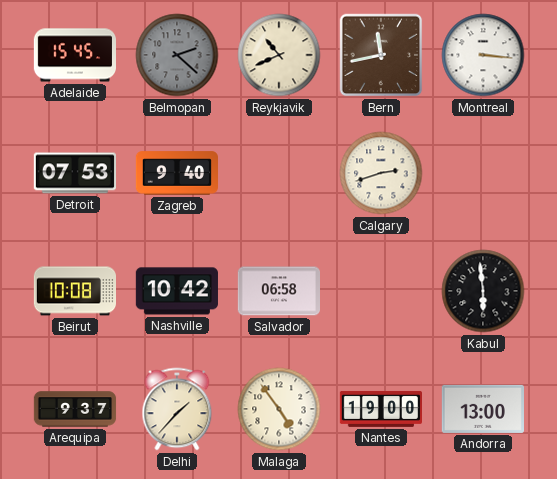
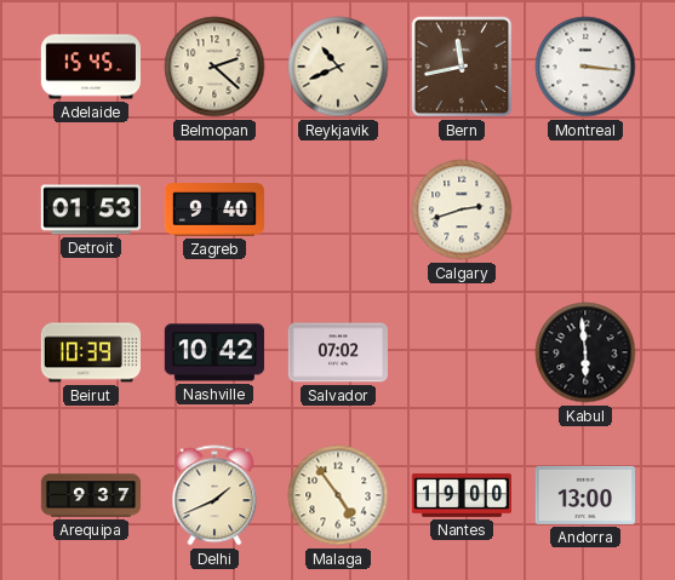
Belmopan dial: grey -> cream
Detroit: 07:53 -> 01:53
Beirut: 10:08 -> 10:39
Salvador: 06:58 -> 07:02
Delhi: 1:37 -> 1:41
